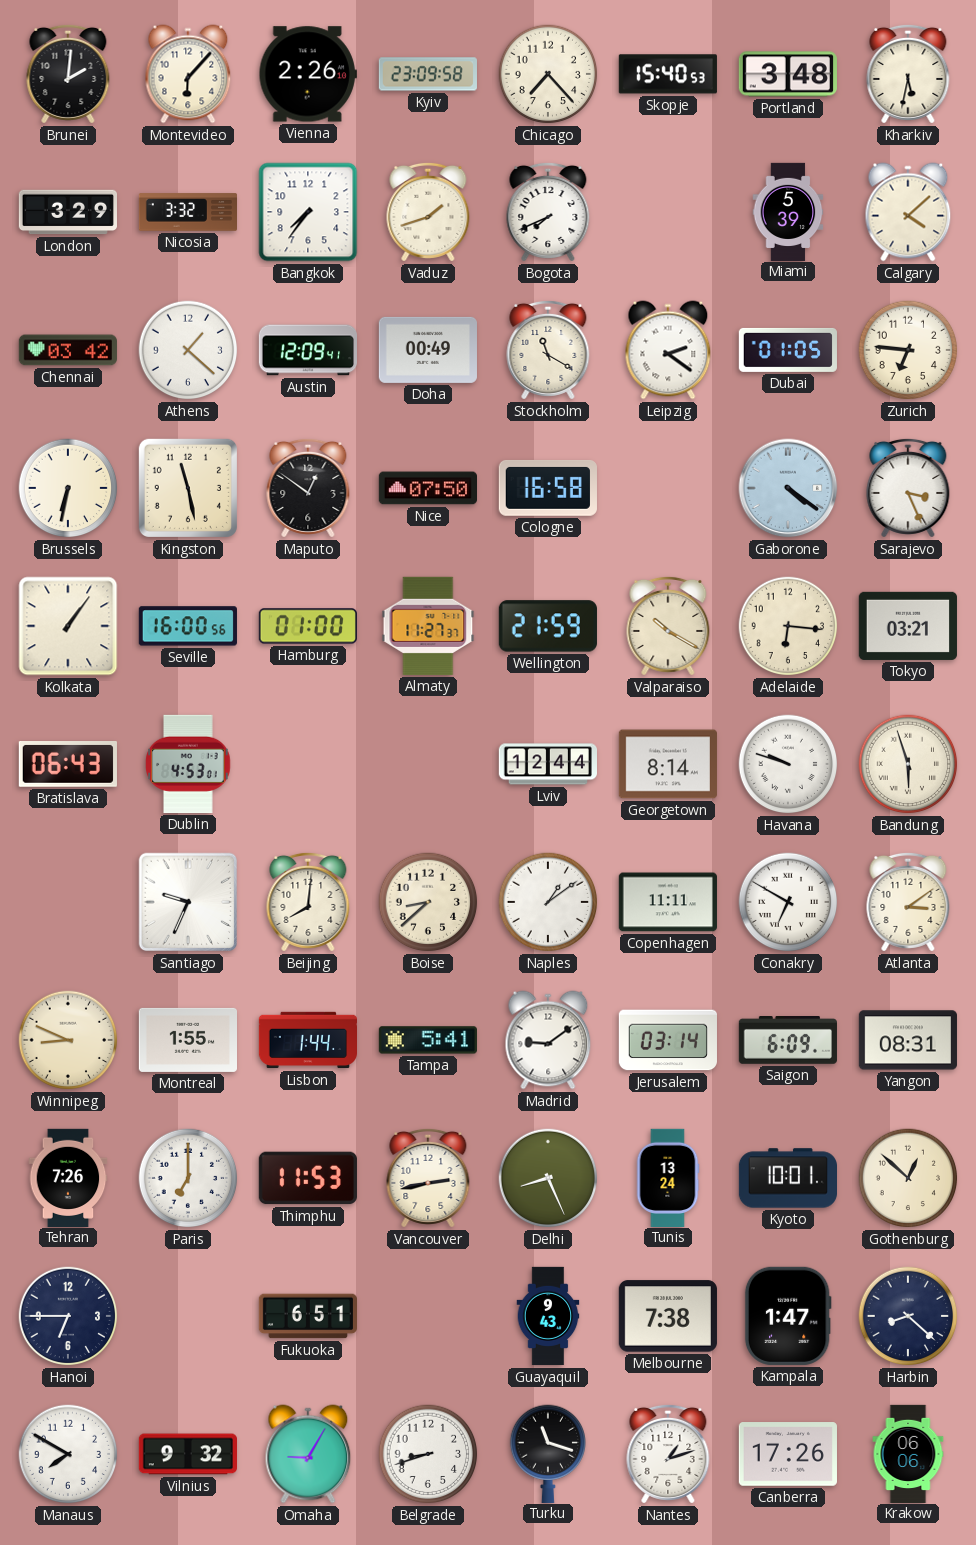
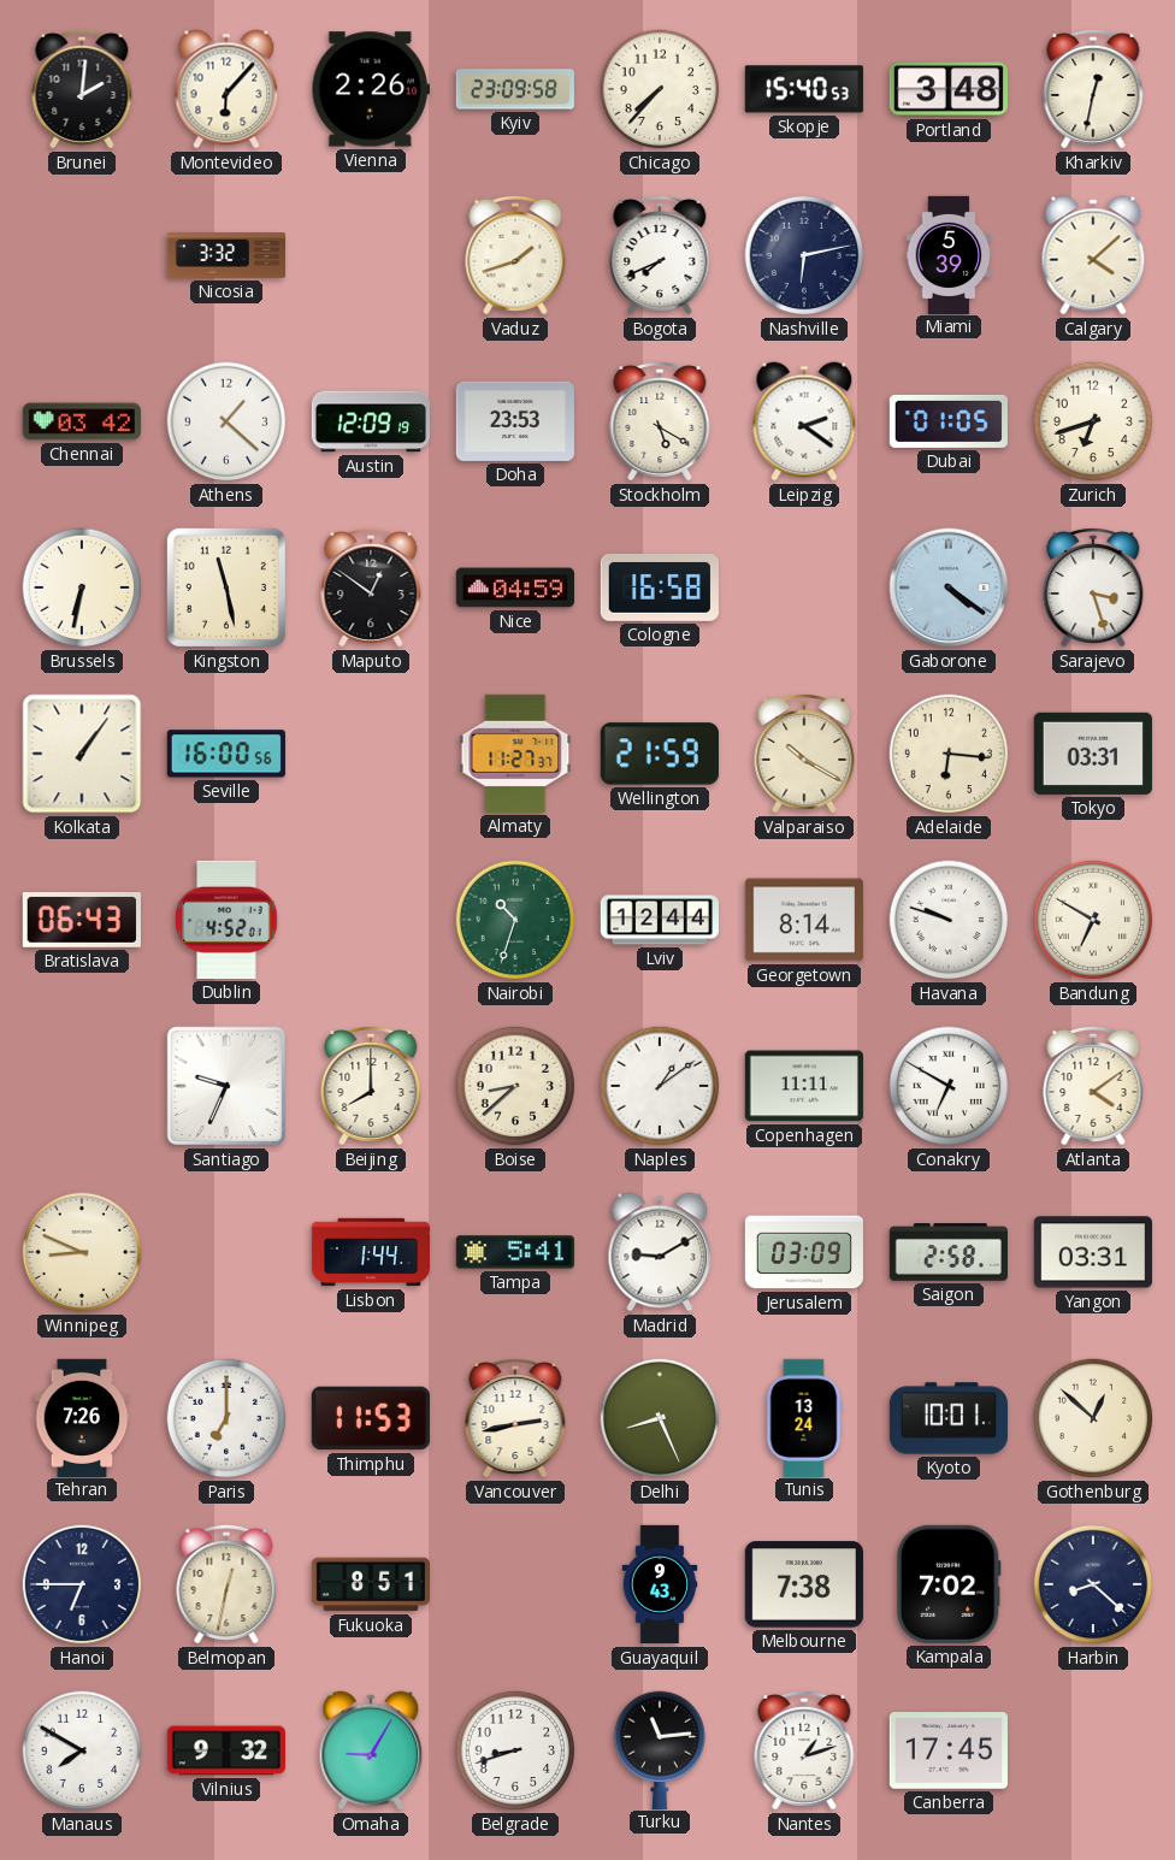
Chicago: 7:23 -> 7:37
Kharkiv: 5:32 -> 12:32
London: 3:29 -> none
Bangkok: 7:36 -> none
Nashville: none -> 6:13
Austin: 12:09:41 -> 12:09:19
Doha: 00:49 -> 23:53
Stockholm: 11:20 -> 5:20
Zurich: 6:46 -> 6:42
Nice: 07:50 -> 04:59
Sarajevo: 3:26 -> 3:27
Hamburg: 01:00 -> none
Tokyo: 03:21 -> 03:31
Dublin: 4:53 -> 4:52
Nairobi: none -> 10:33
Bandung: 5:57 -> 6:50
Beijing: 8:01 -> 8:00
Atlanta: 3:09 -> 4:09
Montreal: 1:55 -> none
Madrid: 9:09 -> 9:10
Jerusalem: 03:14 -> 03:09
Saigon: 6:09 -> 2:58
Yangon: 08:31 -> 03:31
Belmopan: none -> 12:32
Fukuoka: 6:51 -> 8:51
Kampala: 1:47 -> 7:02
Turku: 11:18 -> 11:14
Canberra: 17:26 -> 17:45
Krakow: 06:06 -> none
